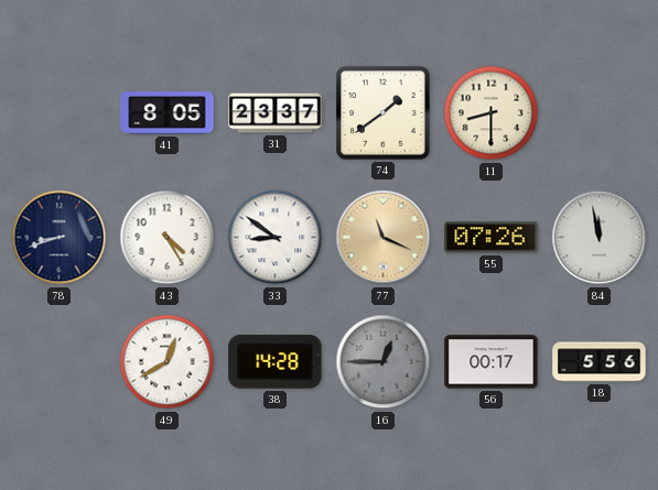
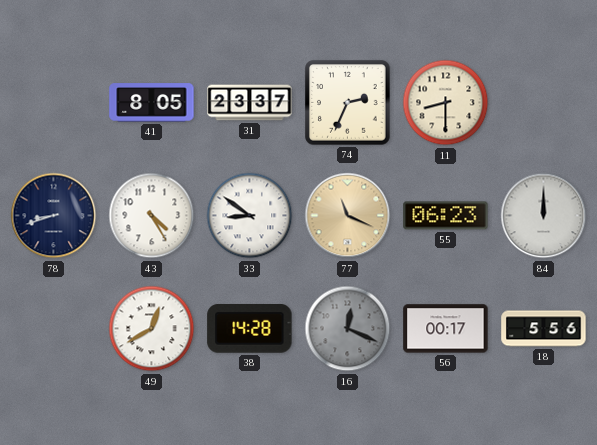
74: 1:39 -> 2:34
55: 07:26 -> 06:23
84: 11:58 -> 12:00
16: 12:45 -> 12:19
